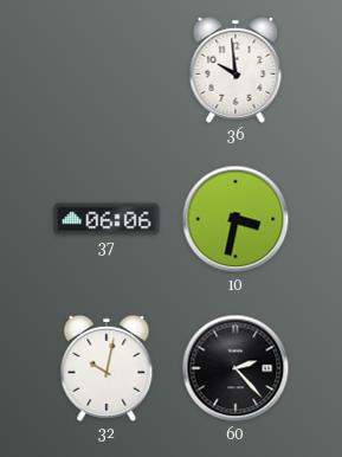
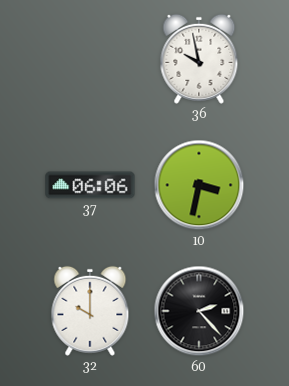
36: 9:59 -> 9:58
32: 10:02 -> 10:00
